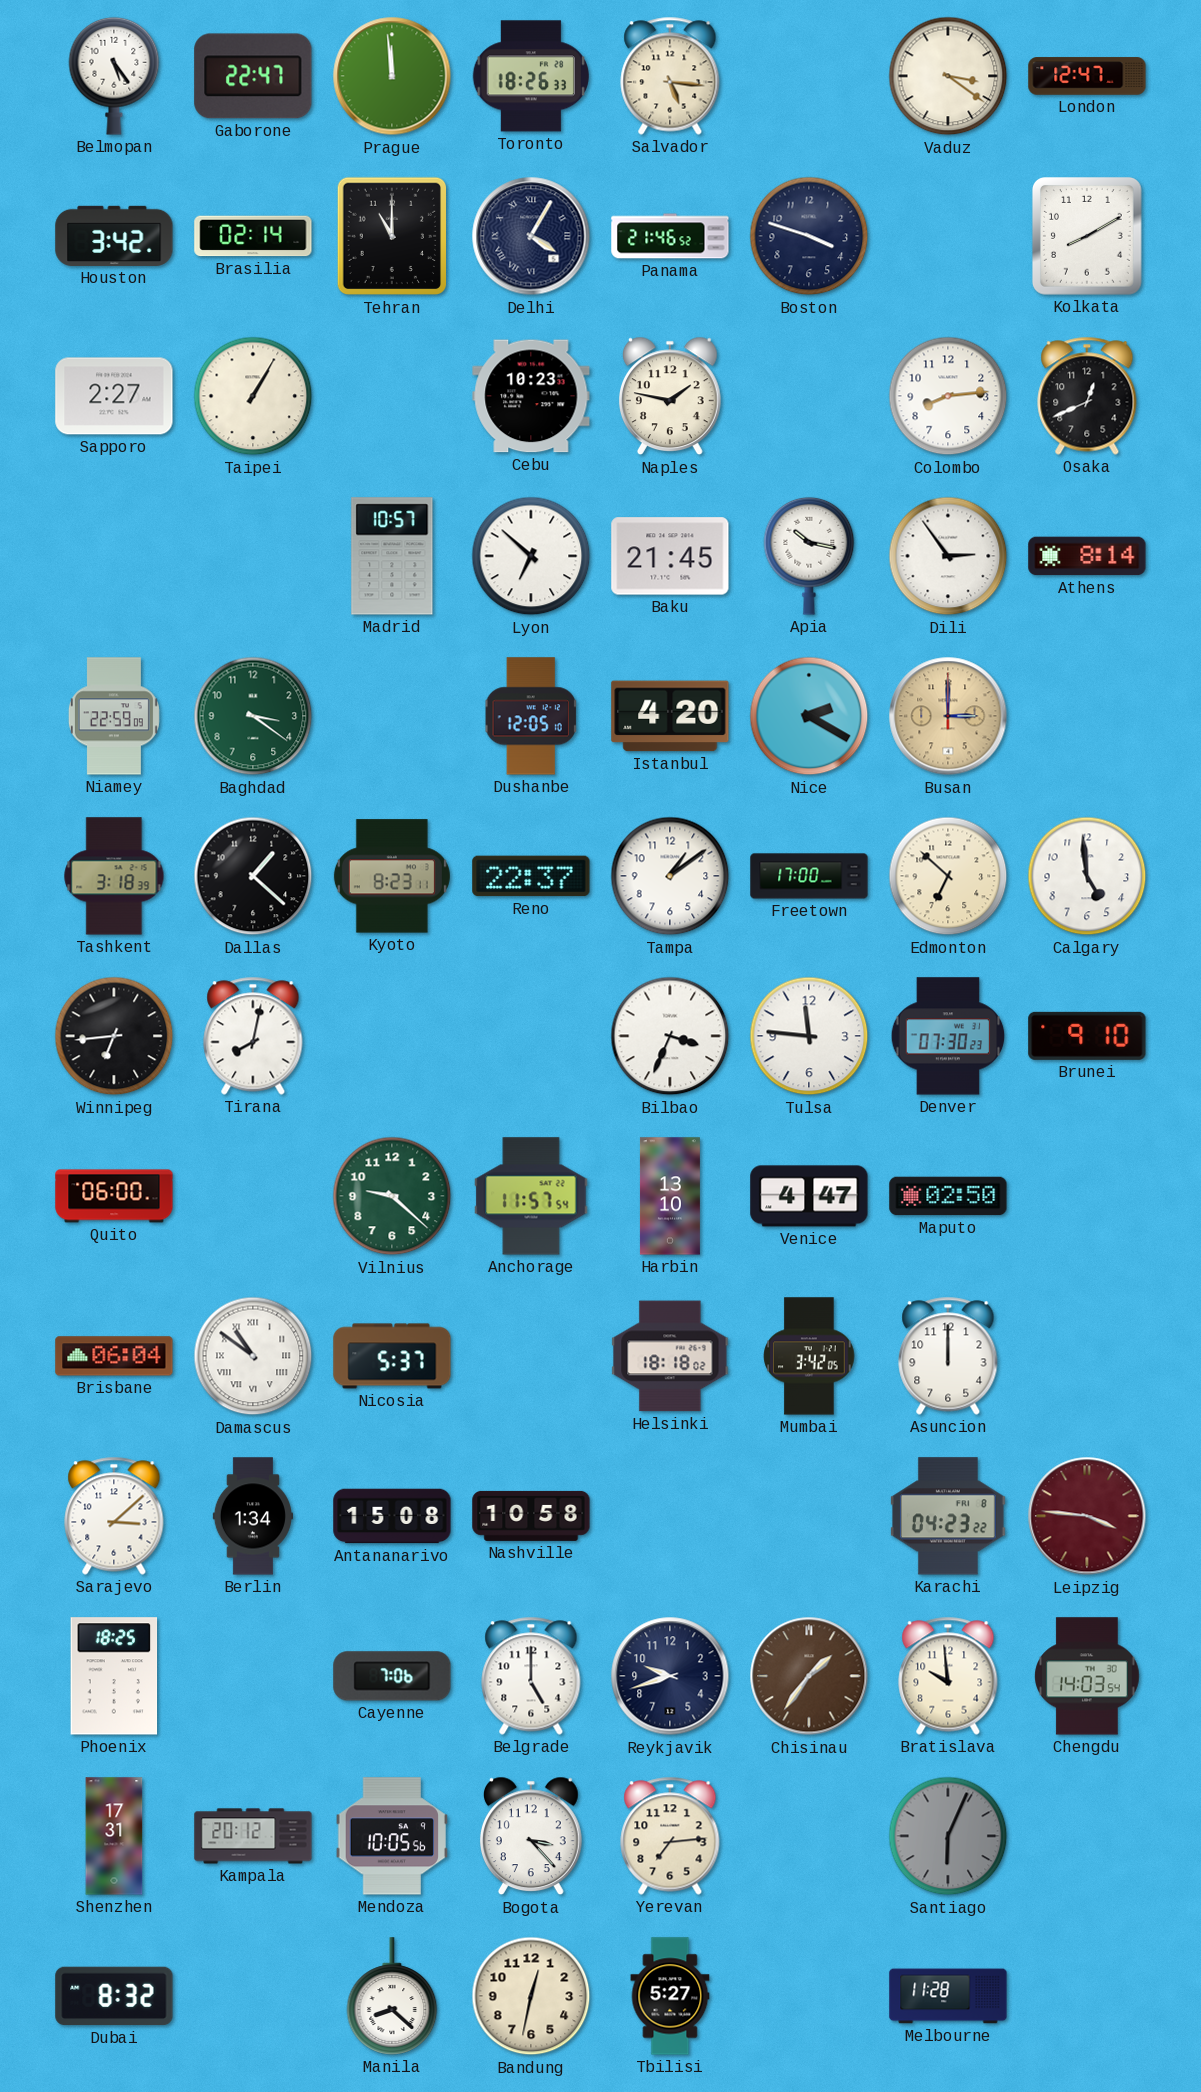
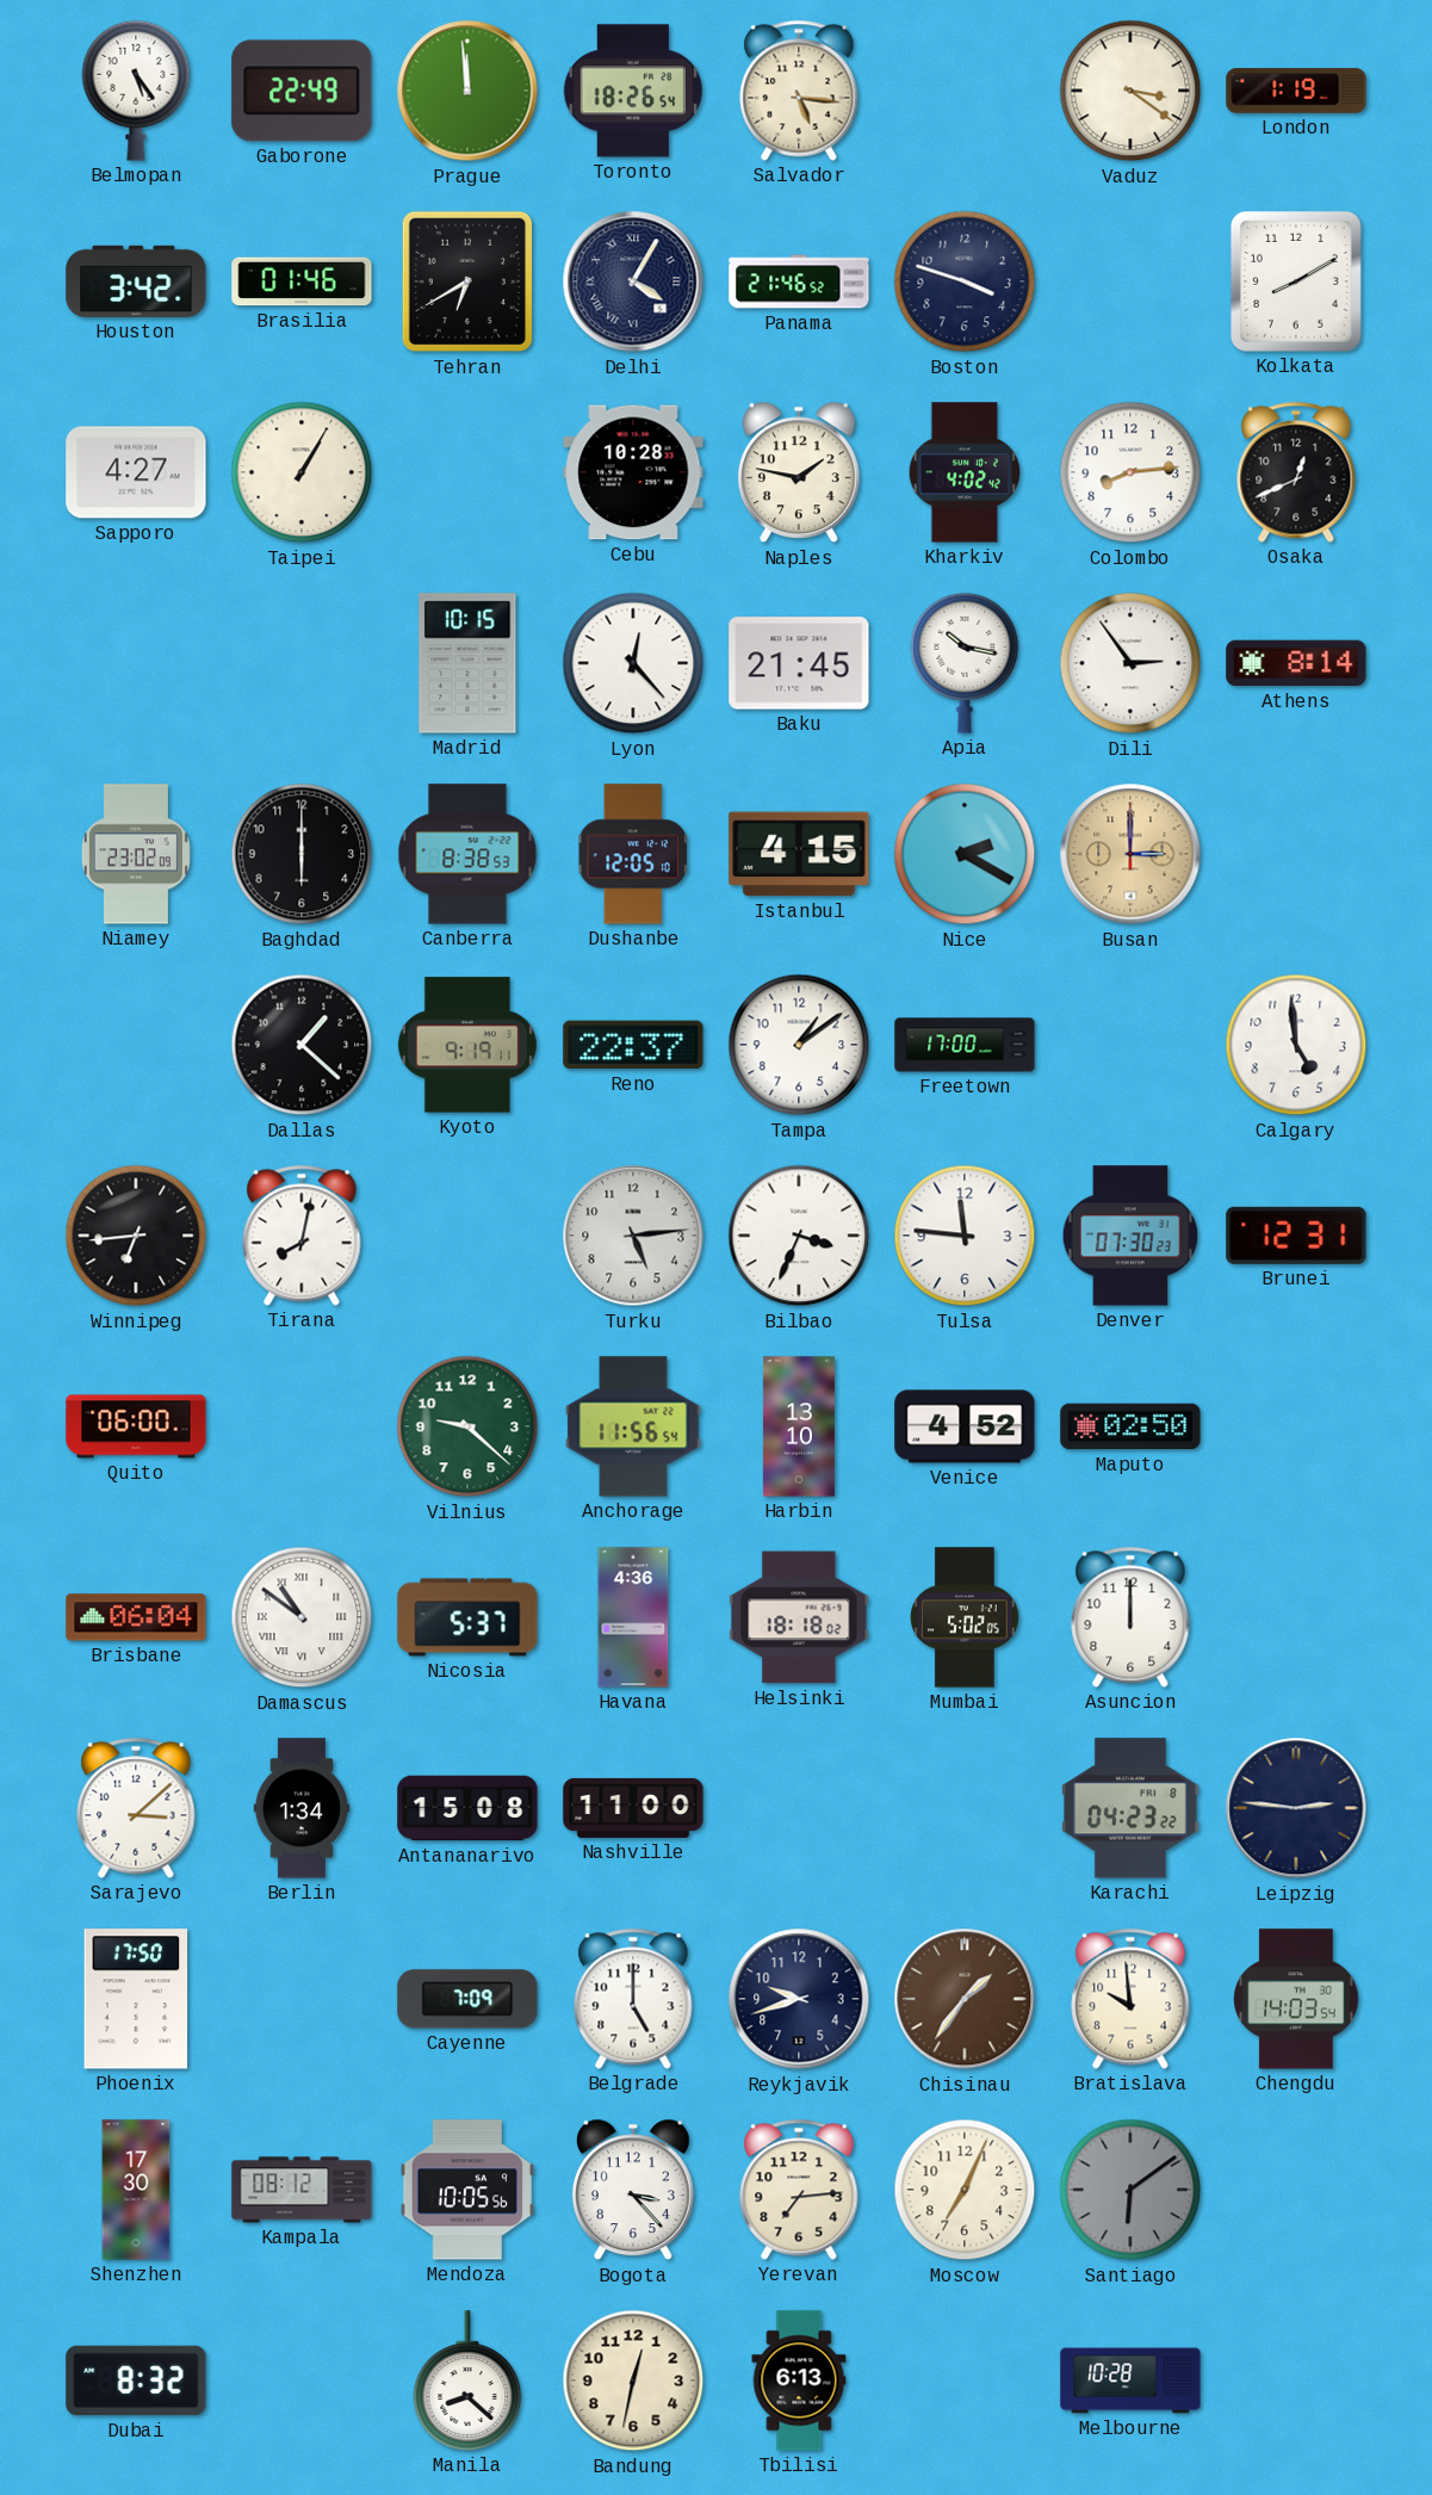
Gaborone: 22:47 -> 22:49
Toronto: 18:26:33 -> 18:26:54
London: 12:47 -> 1:19
Brasilia: 02:14 -> 01:46
Tehran: 11:00 -> 6:40
Sapporo: 2:27 -> 4:27
Cebu: 10:23 -> 10:28
Kharkiv: none -> 4:02
Madrid: 10:57 -> 10:15
Lyon: 6:52 -> 12:23
Niamey: 22:59 -> 23:02
Baghdad: 3:21 -> 6:00
Baghdad dial: green -> black
Canberra: none -> 8:38
Istanbul: 4:20 -> 4:15
Tashkent: 3:18 -> none
Kyoto: 8:23 -> 9:19
Edmonton: 6:52 -> none
Turku: none -> 5:14
Brunei: 9:10 -> 12:31
Anchorage: 11:57 -> 11:56
Venice: 4:47 -> 4:52
Havana: none -> 4:36
Mumbai: 3:42 -> 5:02
Nashville: 10:58 -> 11:00
Leipzig: 3:46 -> 2:46
Leipzig dial: burgundy -> navy
Phoenix: 18:25 -> 17:50
Cayenne: 7:06 -> 7:09
Shenzhen: 17:31 -> 17:30
Kampala: 20:12 -> 08:12
Moscow: none -> 7:04
Santiago: 6:04 -> 6:09
Tbilisi: 5:27 -> 6:13
Melbourne: 11:28 -> 10:28
